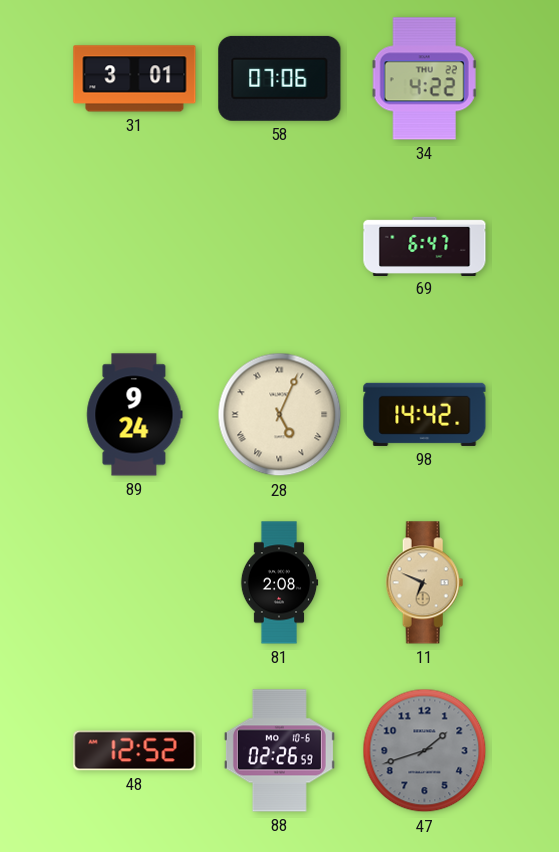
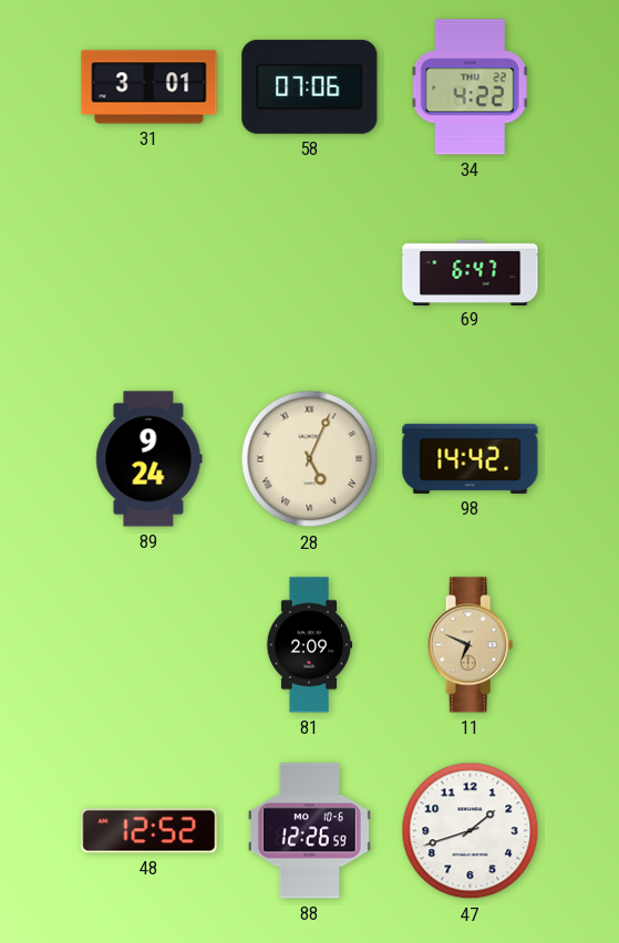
81: 2:08 -> 2:09
88: 02:26 -> 12:26
47 dial: grey -> white
